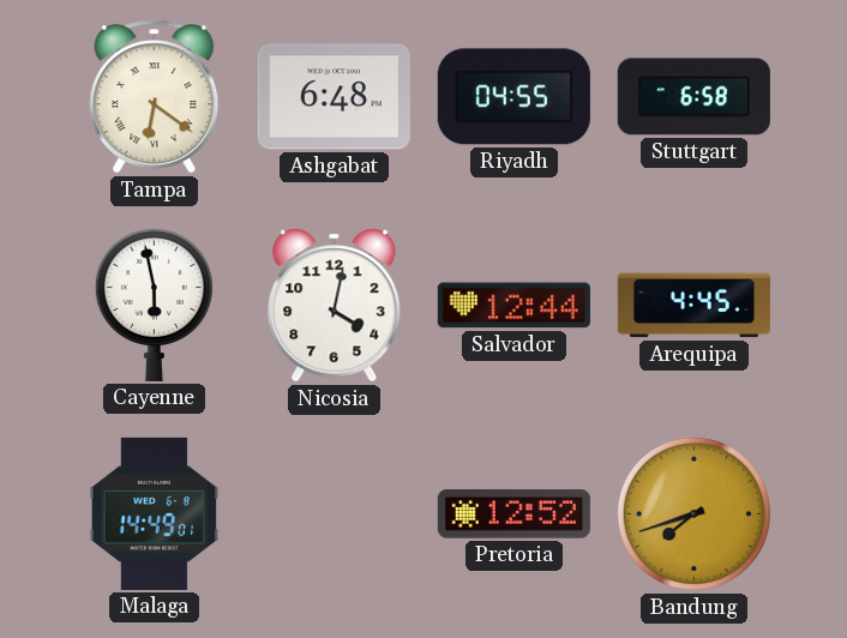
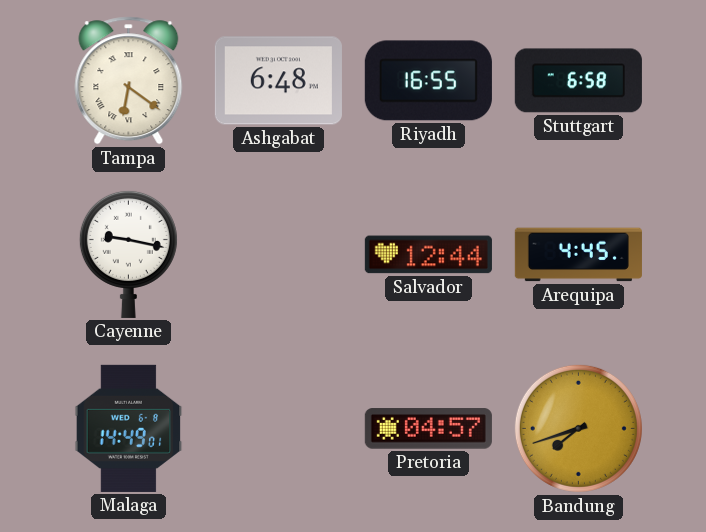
Riyadh: 04:55 -> 16:55
Cayenne: 5:58 -> 9:17
Nicosia: 4:02 -> none
Pretoria: 12:52 -> 04:57
